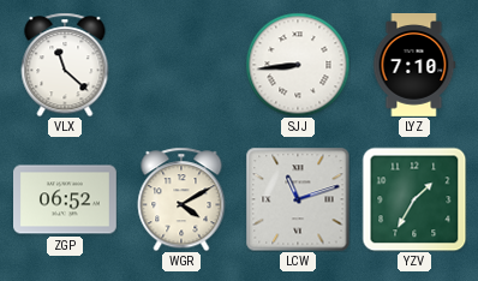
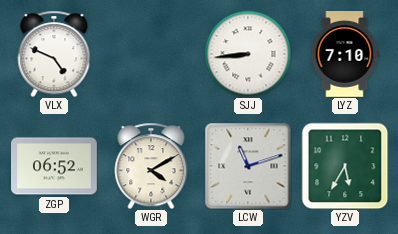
VLX: 11:22 -> 4:49
YZV: 1:35 -> 5:35
